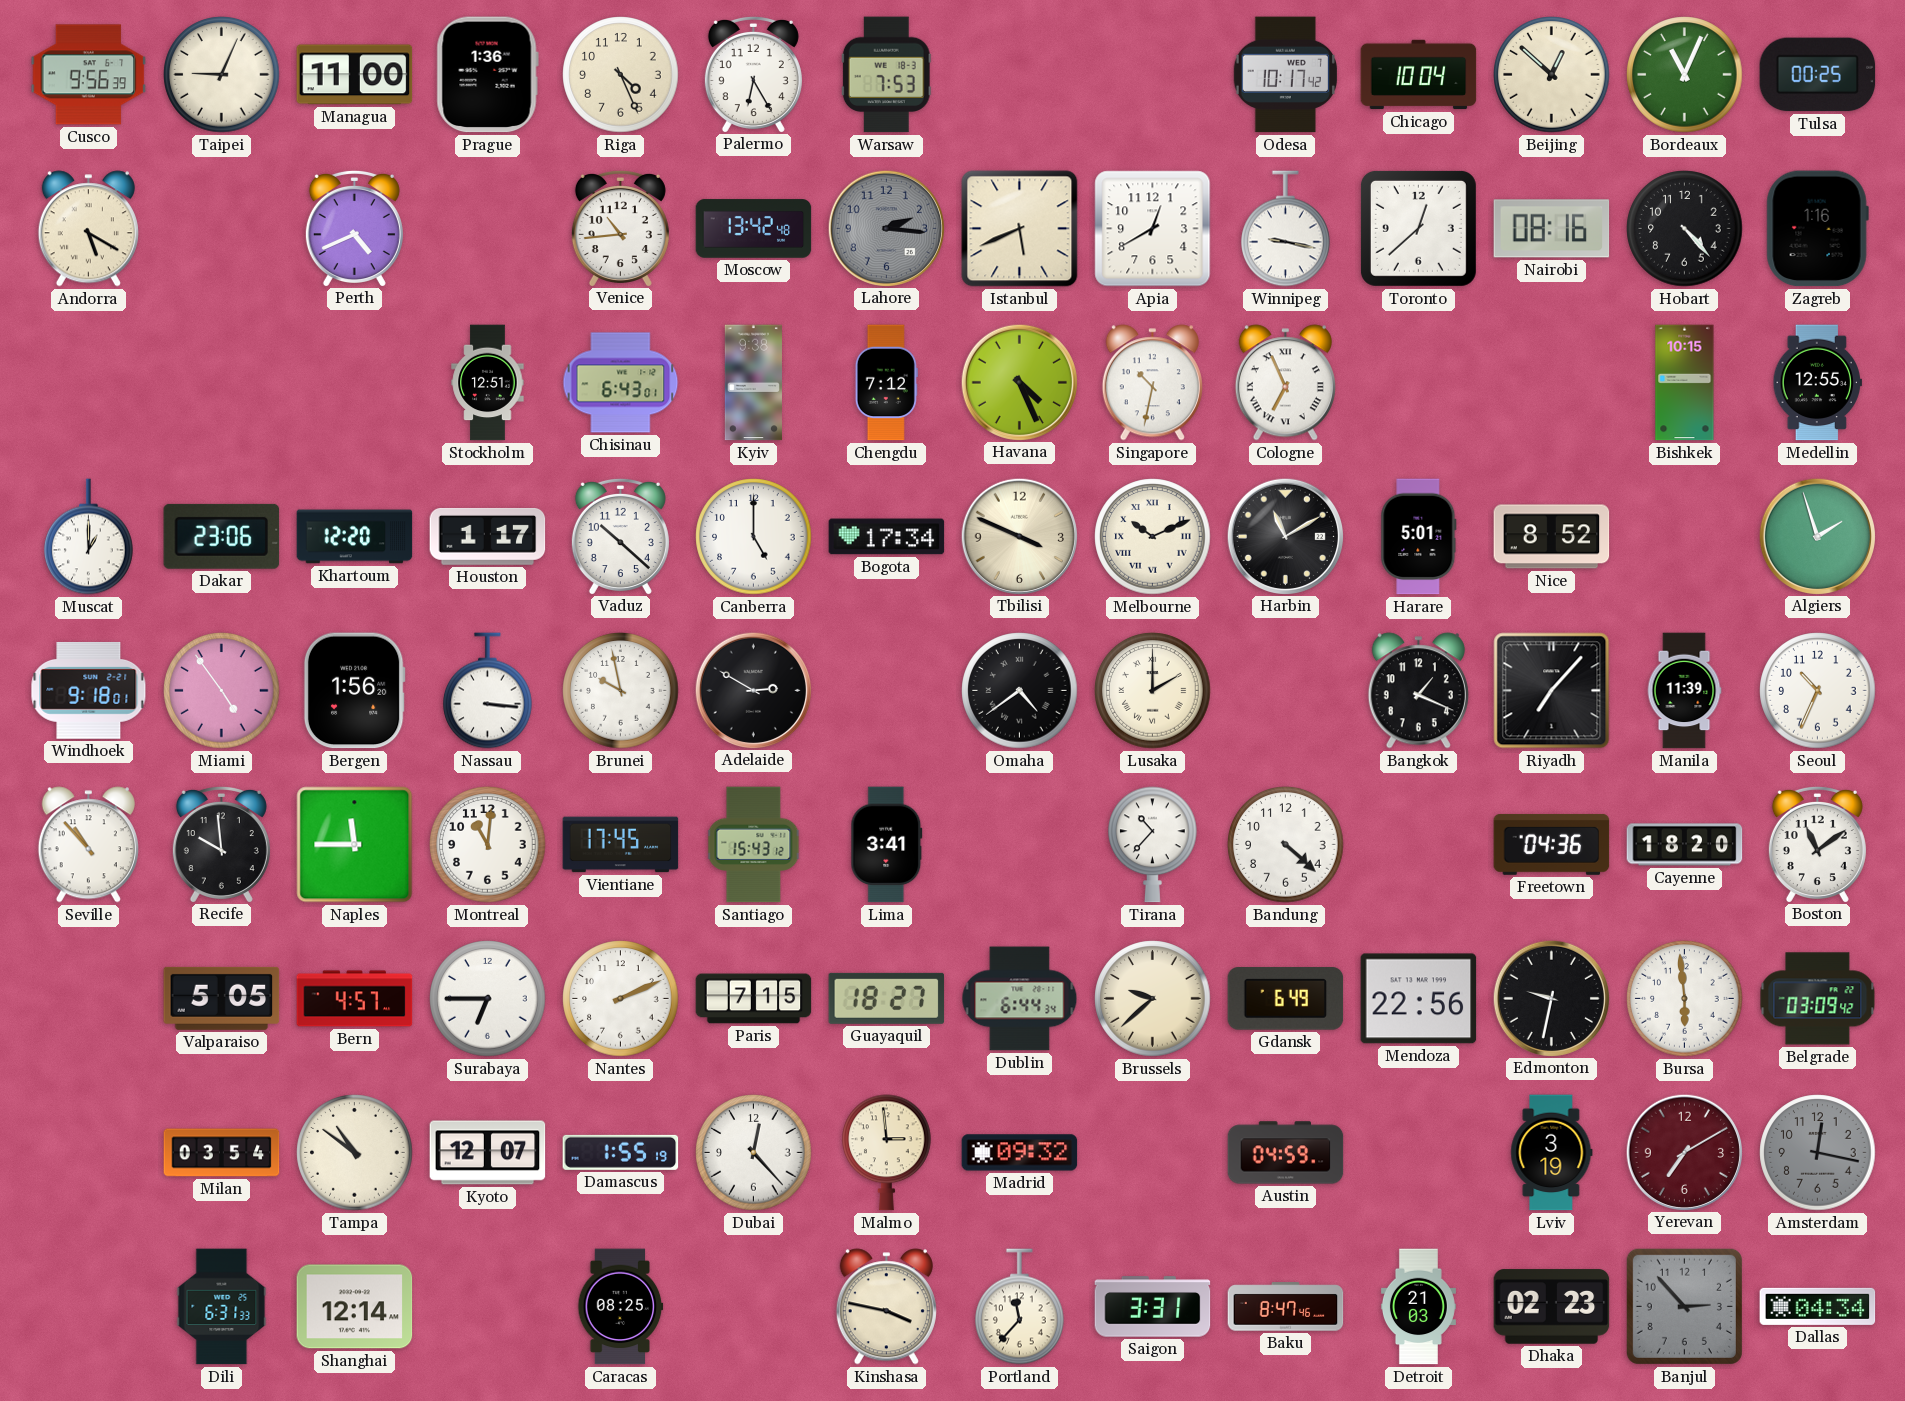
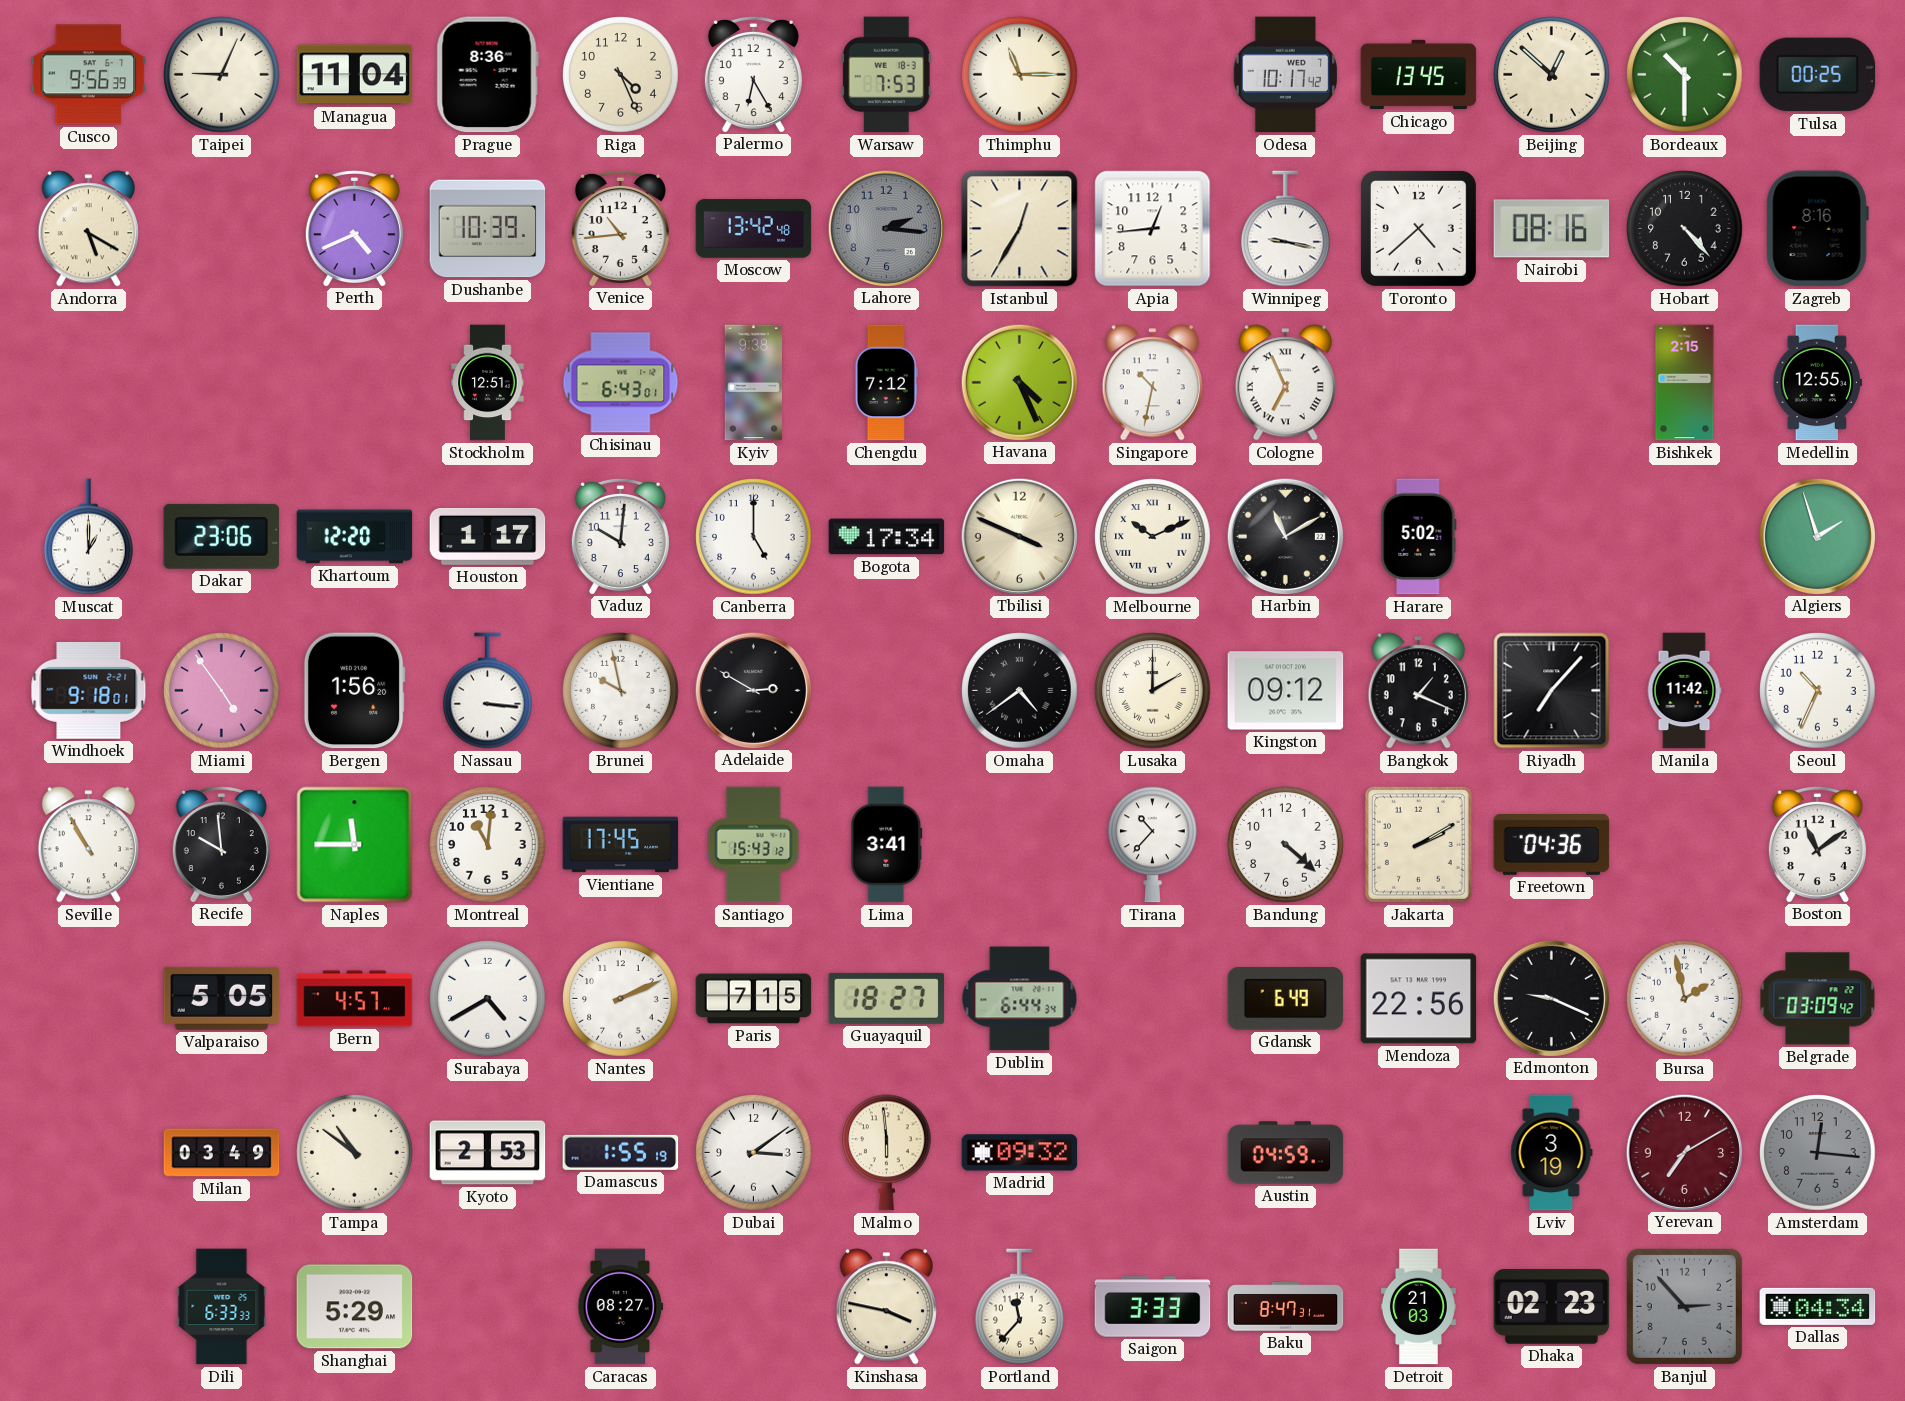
Managua: 11:00 -> 11:04
Prague: 1:36 -> 8:36
Thimphu: none -> 11:15
Chicago: 10:04 -> 13:45
Bordeaux: 11:04 -> 10:30
Dushanbe: none -> 10:39
Istanbul: 5:41 -> 12:35
Apia: 12:40 -> 12:44
Toronto: 12:38 -> 4:38
Zagreb: 1:16 -> 8:16
Bishkek: 10:15 -> 2:15
Vaduz: 10:22 -> 10:01
Harare: 5:01 -> 5:02
Nice: 8:52 -> none
Kingston: none -> 09:12
Manila: 11:39 -> 11:42
Seville: 10:53 -> 10:55
Jakarta: none -> 2:10
Cayenne: 18:20 -> none
Surabaya: 6:45 -> 4:40
Brussels: 9:38 -> none
Edmonton: 9:32 -> 9:19
Bursa: 5:59 -> 1:58
Milan: 03:54 -> 03:49
Kyoto: 12:07 -> 2:53
Dubai: 12:23 -> 3:09
Malmo: 2:59 -> 5:59
Amsterdam: 12:17 -> 12:16
Dili: 6:31 -> 6:33
Shanghai: 12:14 -> 5:29
Caracas: 08:25 -> 08:27
Saigon: 3:31 -> 3:33
Baku: 8:47:46 -> 8:47:31
